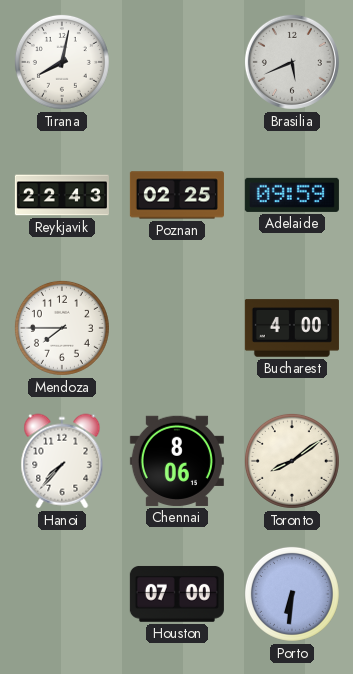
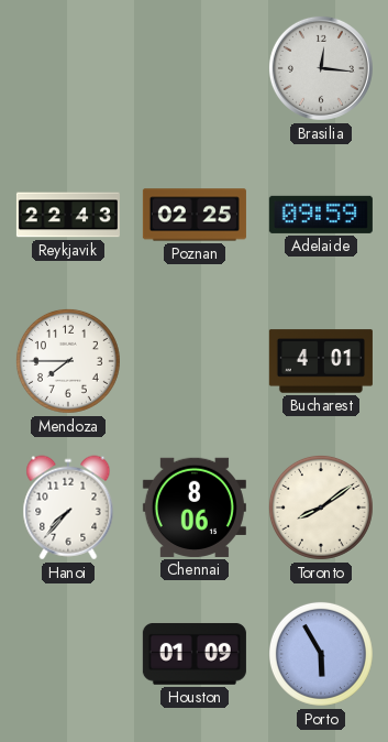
Tirana: 8:02 -> none
Brasilia: 5:41 -> 12:16
Bucharest: 4:00 -> 4:01
Houston: 07:00 -> 01:09
Porto: 6:31 -> 5:55
